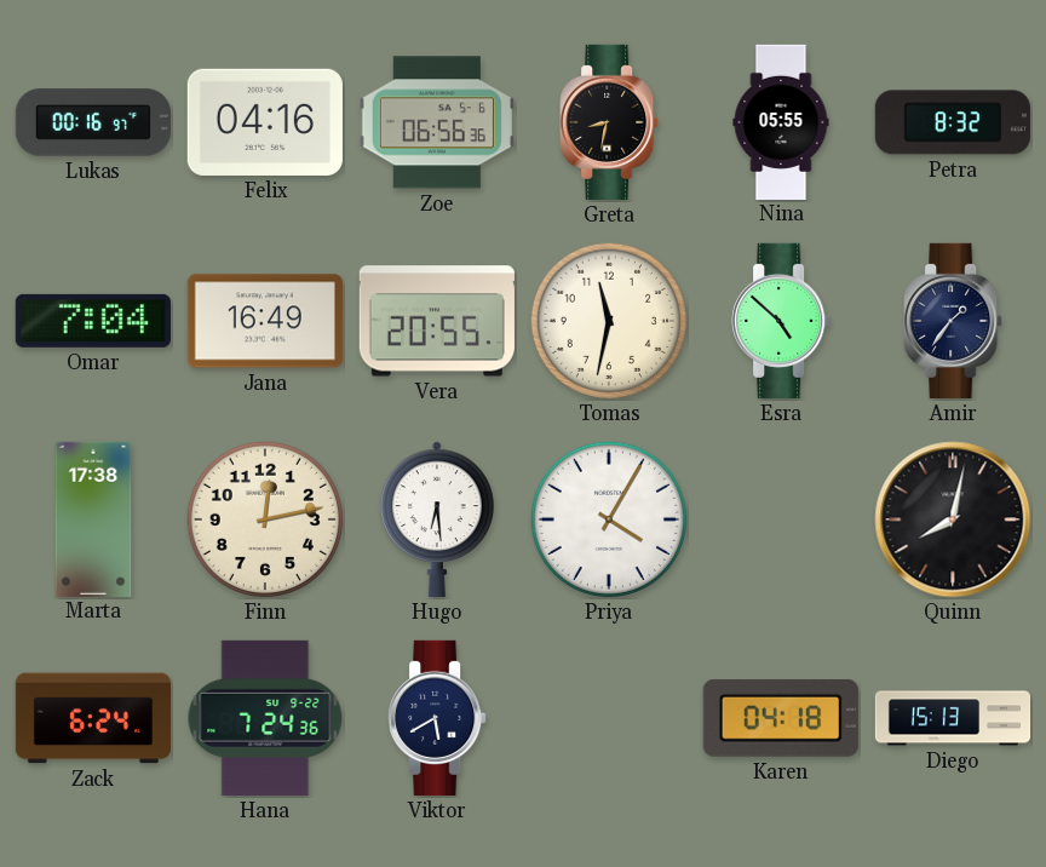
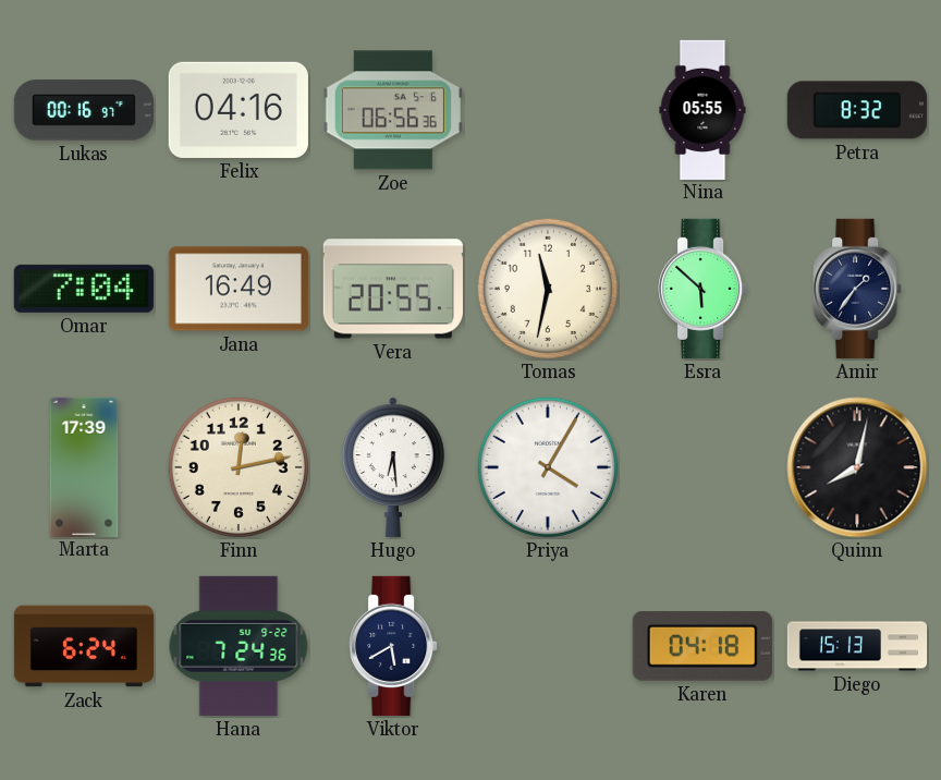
Greta: 8:32 -> none
Esra: 4:52 -> 5:52
Marta: 17:38 -> 17:39
